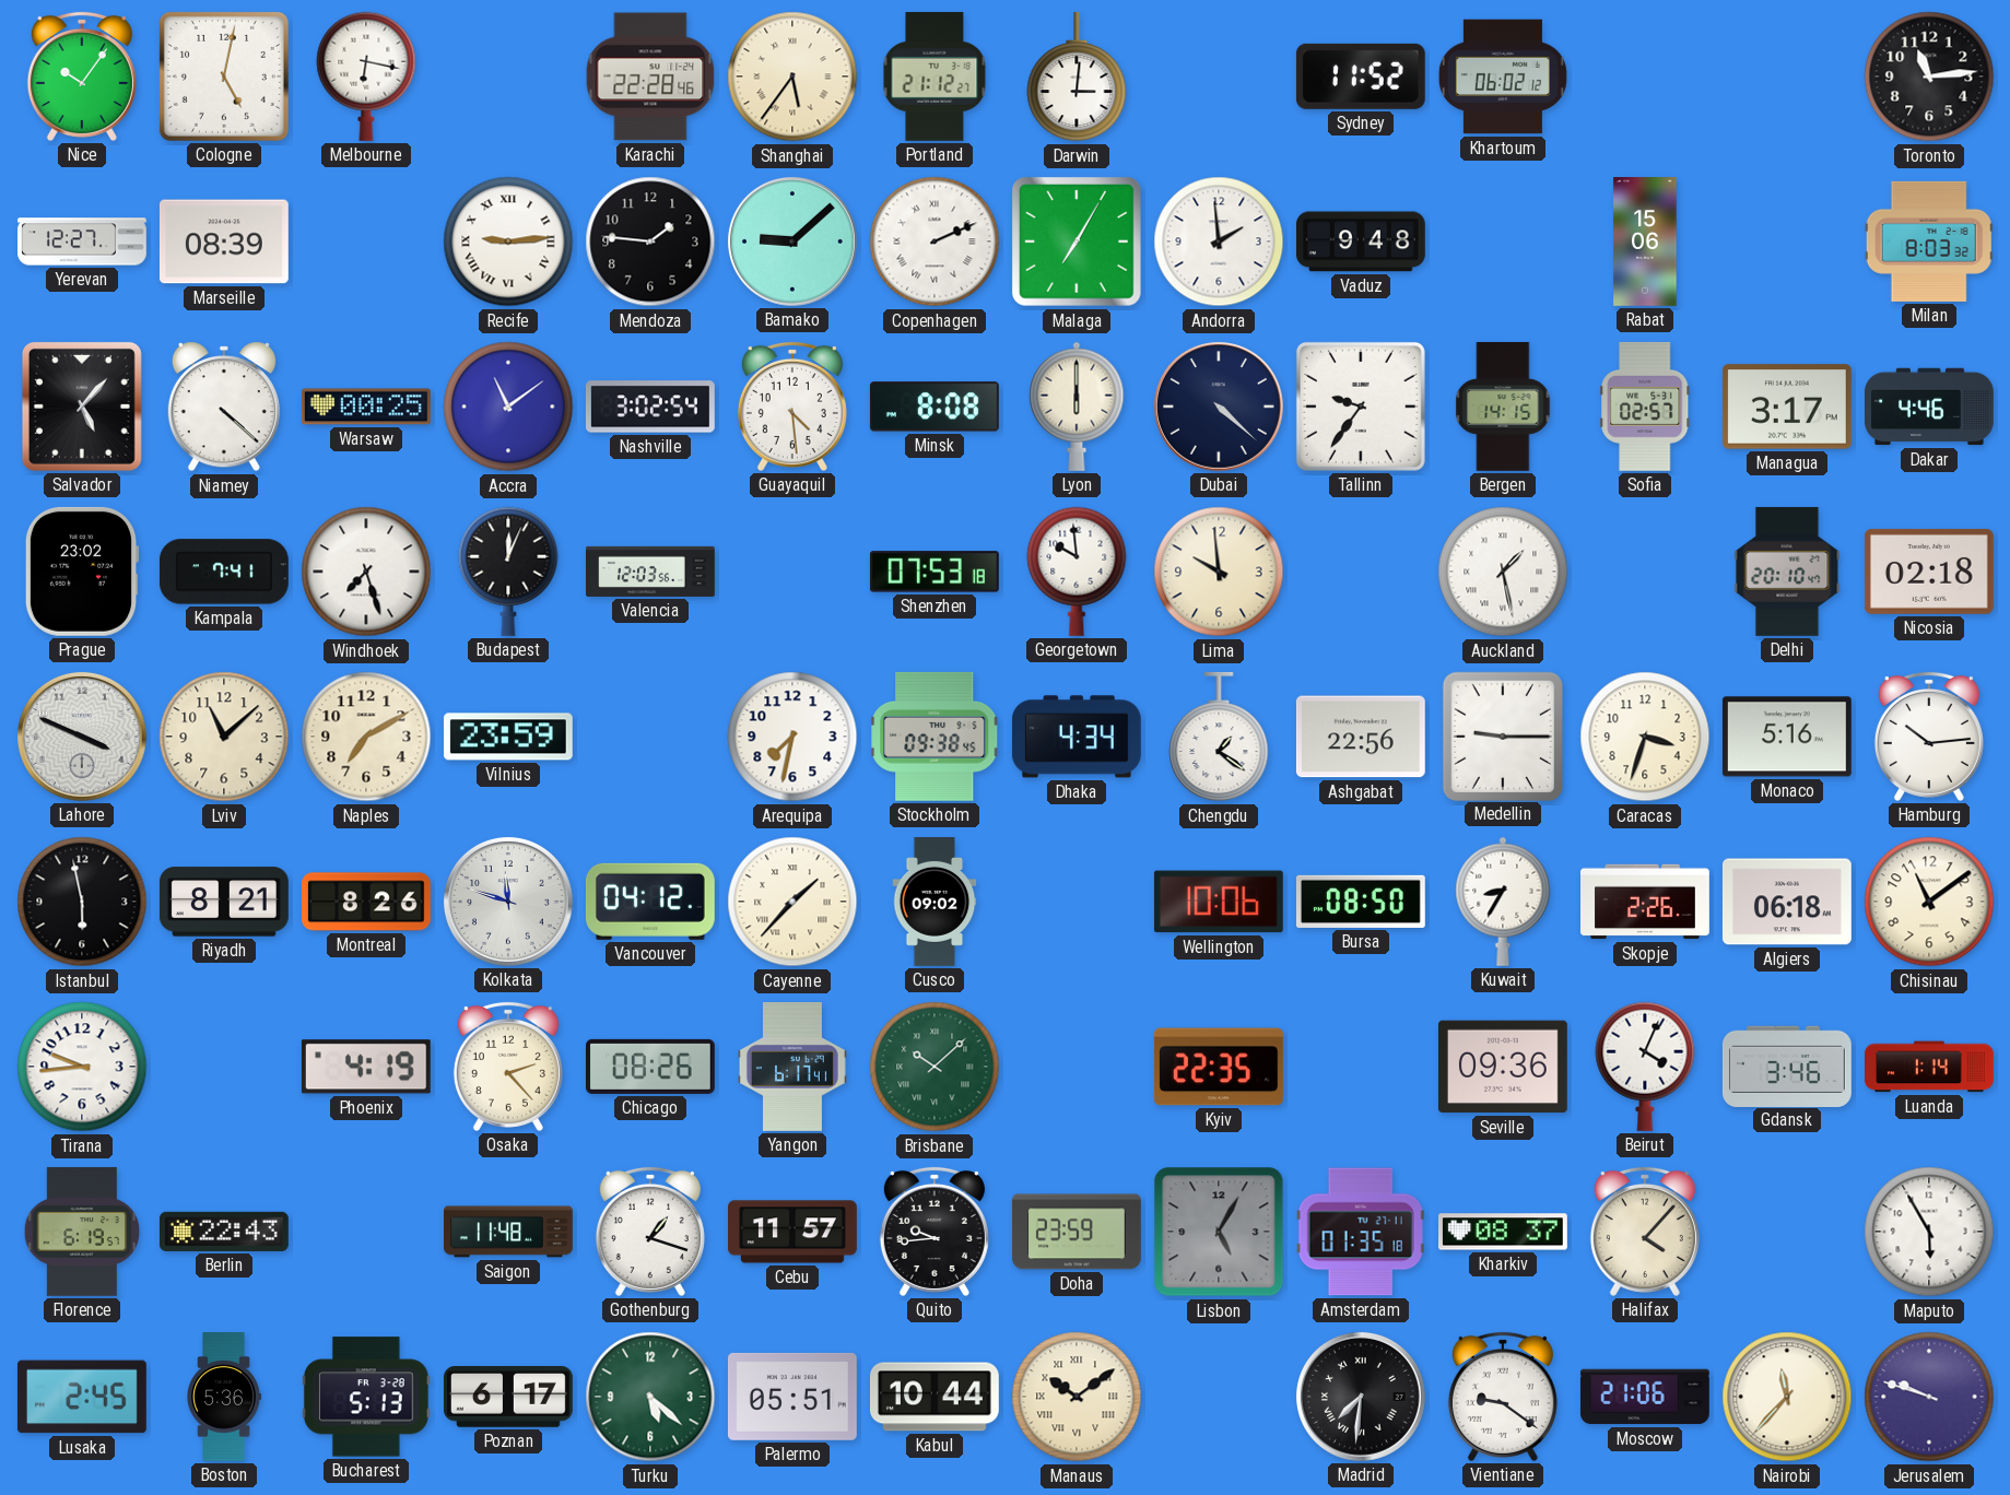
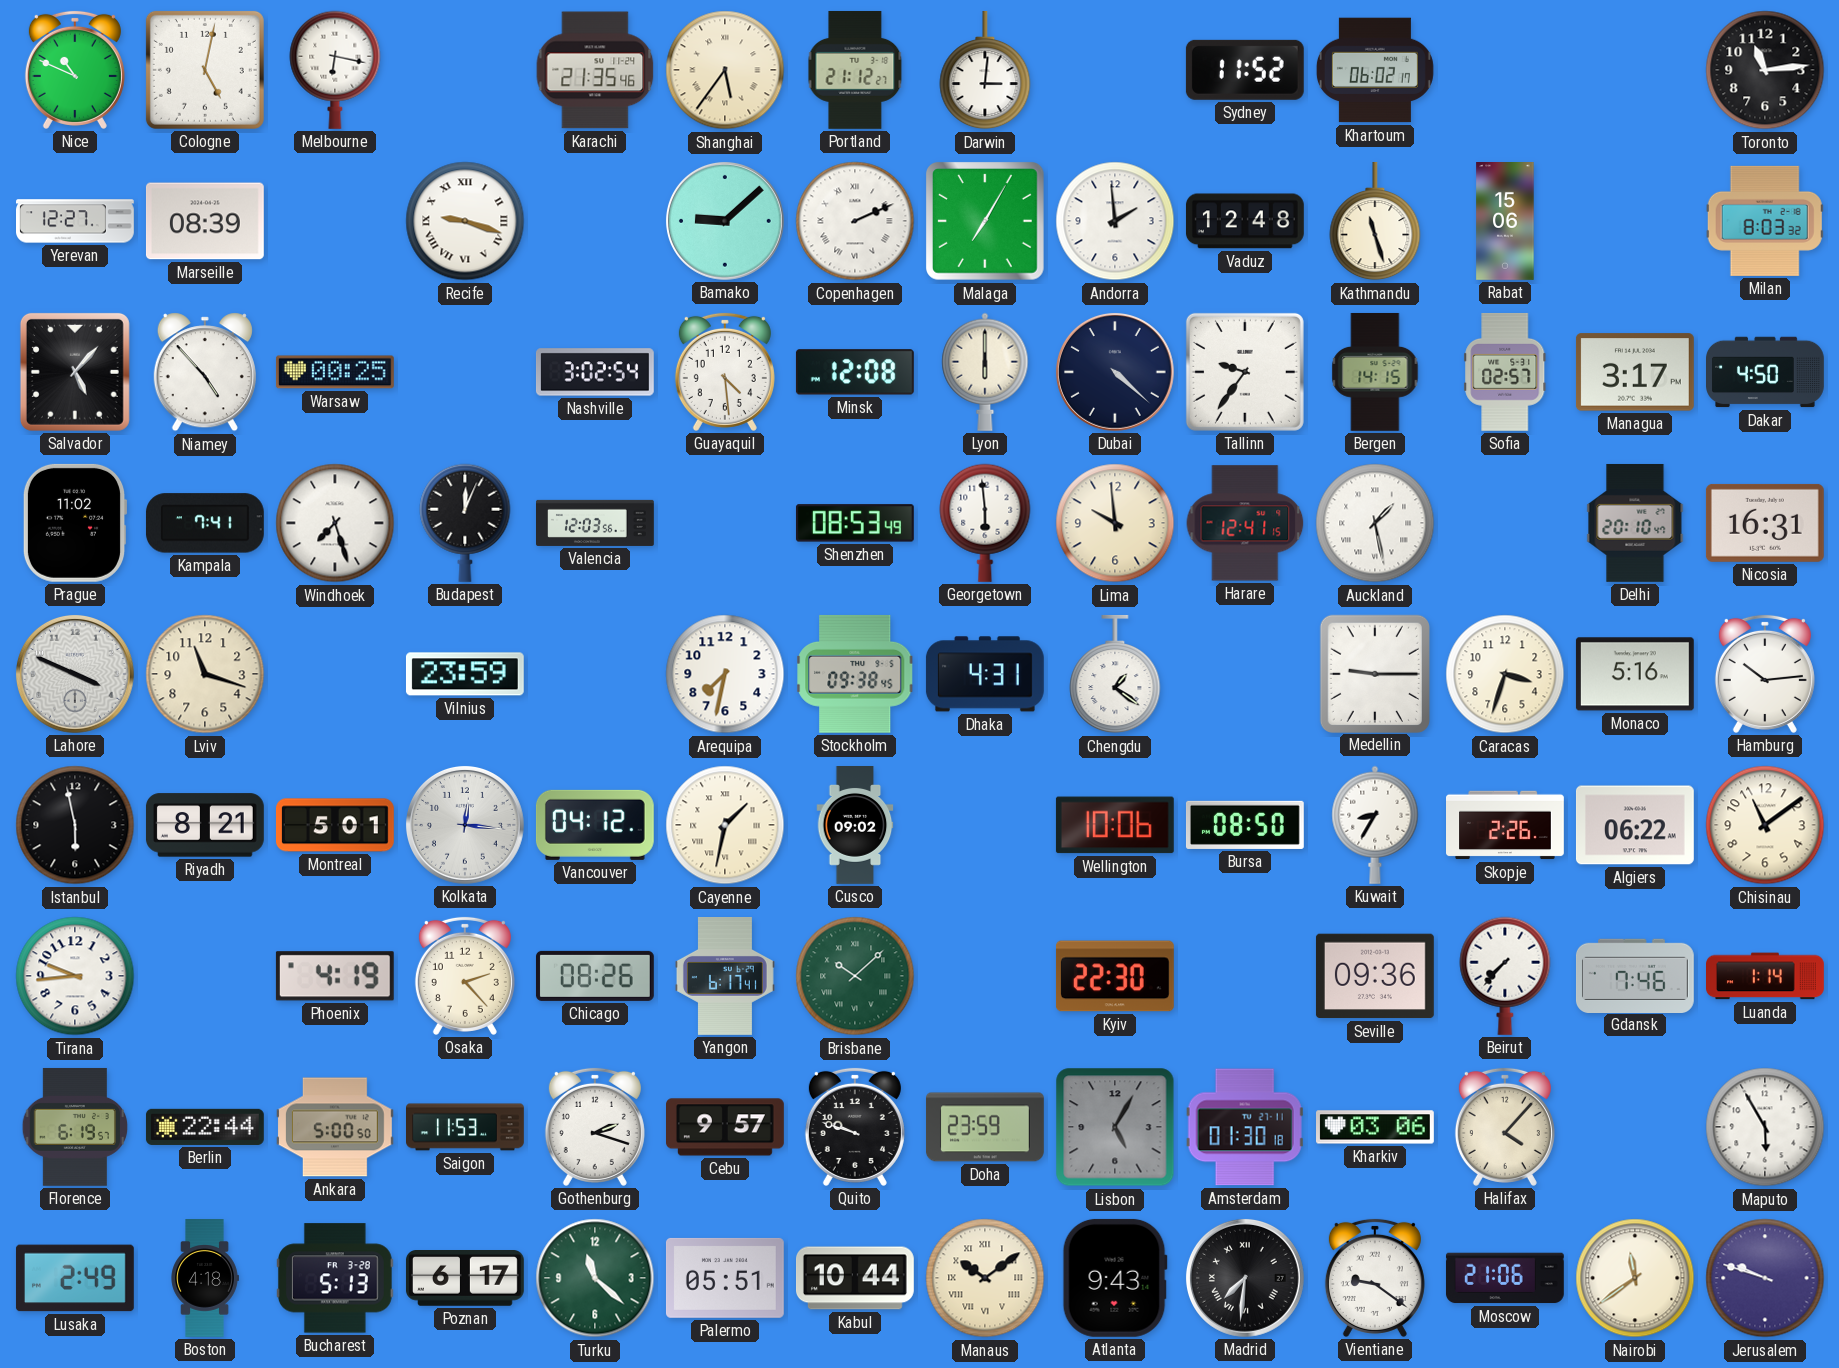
Nice: 10:06 -> 10:49
Karachi: 22:28 -> 21:35
Khartoum: 06:02:12 -> 06:02:17
Recife: 9:14 -> 9:18
Mendoza: 1:46 -> none
Vaduz: 9:48 -> 12:48
Kathmandu: none -> 11:27
Niamey: 4:22 -> 4:53
Accra: 11:09 -> none
Minsk: 8:08 -> 12:08
Dakar: 4:46 -> 4:50
Prague: 23:02 -> 11:02
Shenzhen: 07:53 -> 08:53
Georgetown: 9:59 -> 5:59
Harare: none -> 12:41
Nicosia: 02:18 -> 16:31
Lviv: 11:08 -> 11:18
Naples: 7:10 -> none
Dhaka: 4:34 -> 4:31
Ashgabat: 22:56 -> none
Montreal: 8:26 -> 5:01
Kolkata: 11:48 -> 12:16
Cayenne: 1:37 -> 1:32
Algiers: 06:18 -> 06:22
Kyiv: 22:35 -> 22:30
Beirut: 4:04 -> 7:37
Gdansk: 3:46 -> 7:46
Berlin: 22:43 -> 22:44
Ankara: none -> 5:00
Saigon: 11:48 -> 11:53
Gothenburg: 1:18 -> 2:18
Cebu: 11:57 -> 9:57
Quito: 9:44 -> 9:48
Amsterdam: 01:35 -> 01:30
Kharkiv: 08:37 -> 03:06
Lusaka: 2:45 -> 2:49
Boston: 5:36 -> 4:18
Turku: 5:22 -> 11:22
Atlanta: none -> 9:43
Nairobi: 11:37 -> 11:39
